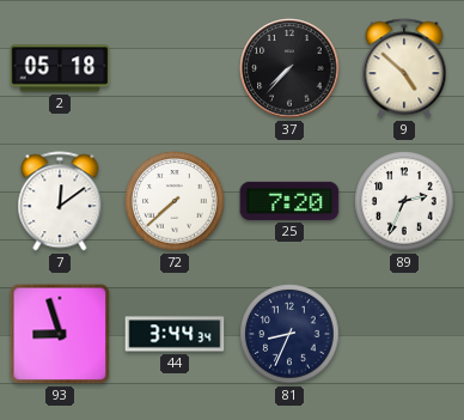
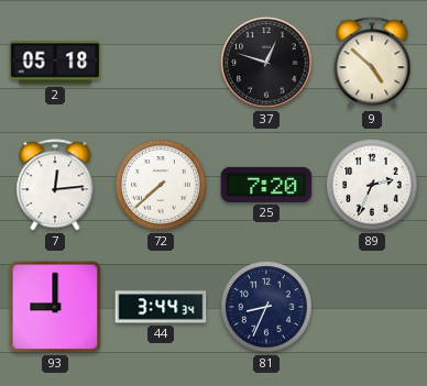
37: 7:37 -> 12:48
7: 12:09 -> 12:14
93: 8:57 -> 9:00
